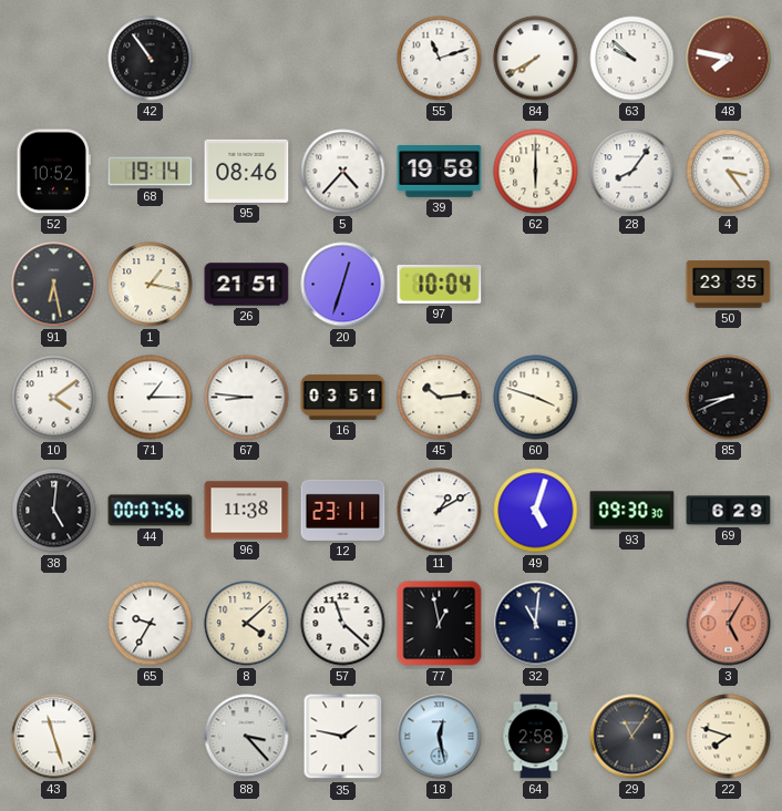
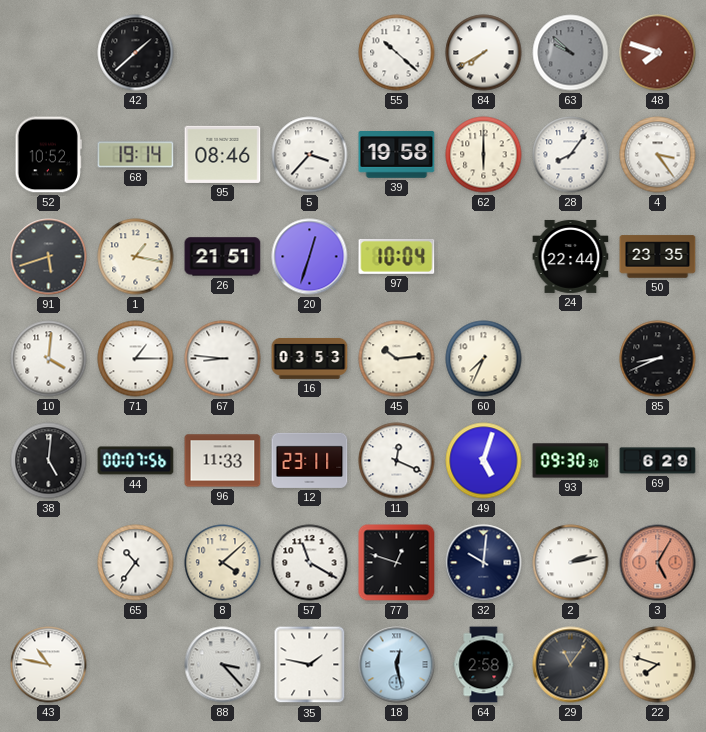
42: 10:54 -> 1:38
55: 11:12 -> 10:22
63 dial: white -> grey
48: 7:47 -> 7:48
5: 4:37 -> 3:37
91: 6:28 -> 5:42
24: none -> 22:44
10: 4:09 -> 4:01
16: 03:51 -> 03:53
60: 3:48 -> 7:34
96: 11:38 -> 11:33
11: 1:10 -> 12:19
65: 9:35 -> 10:36
57: 11:22 -> 11:20
77: 12:58 -> 12:48
32: 11:01 -> 10:01
2: none -> 2:13
43: 11:27 -> 10:47
